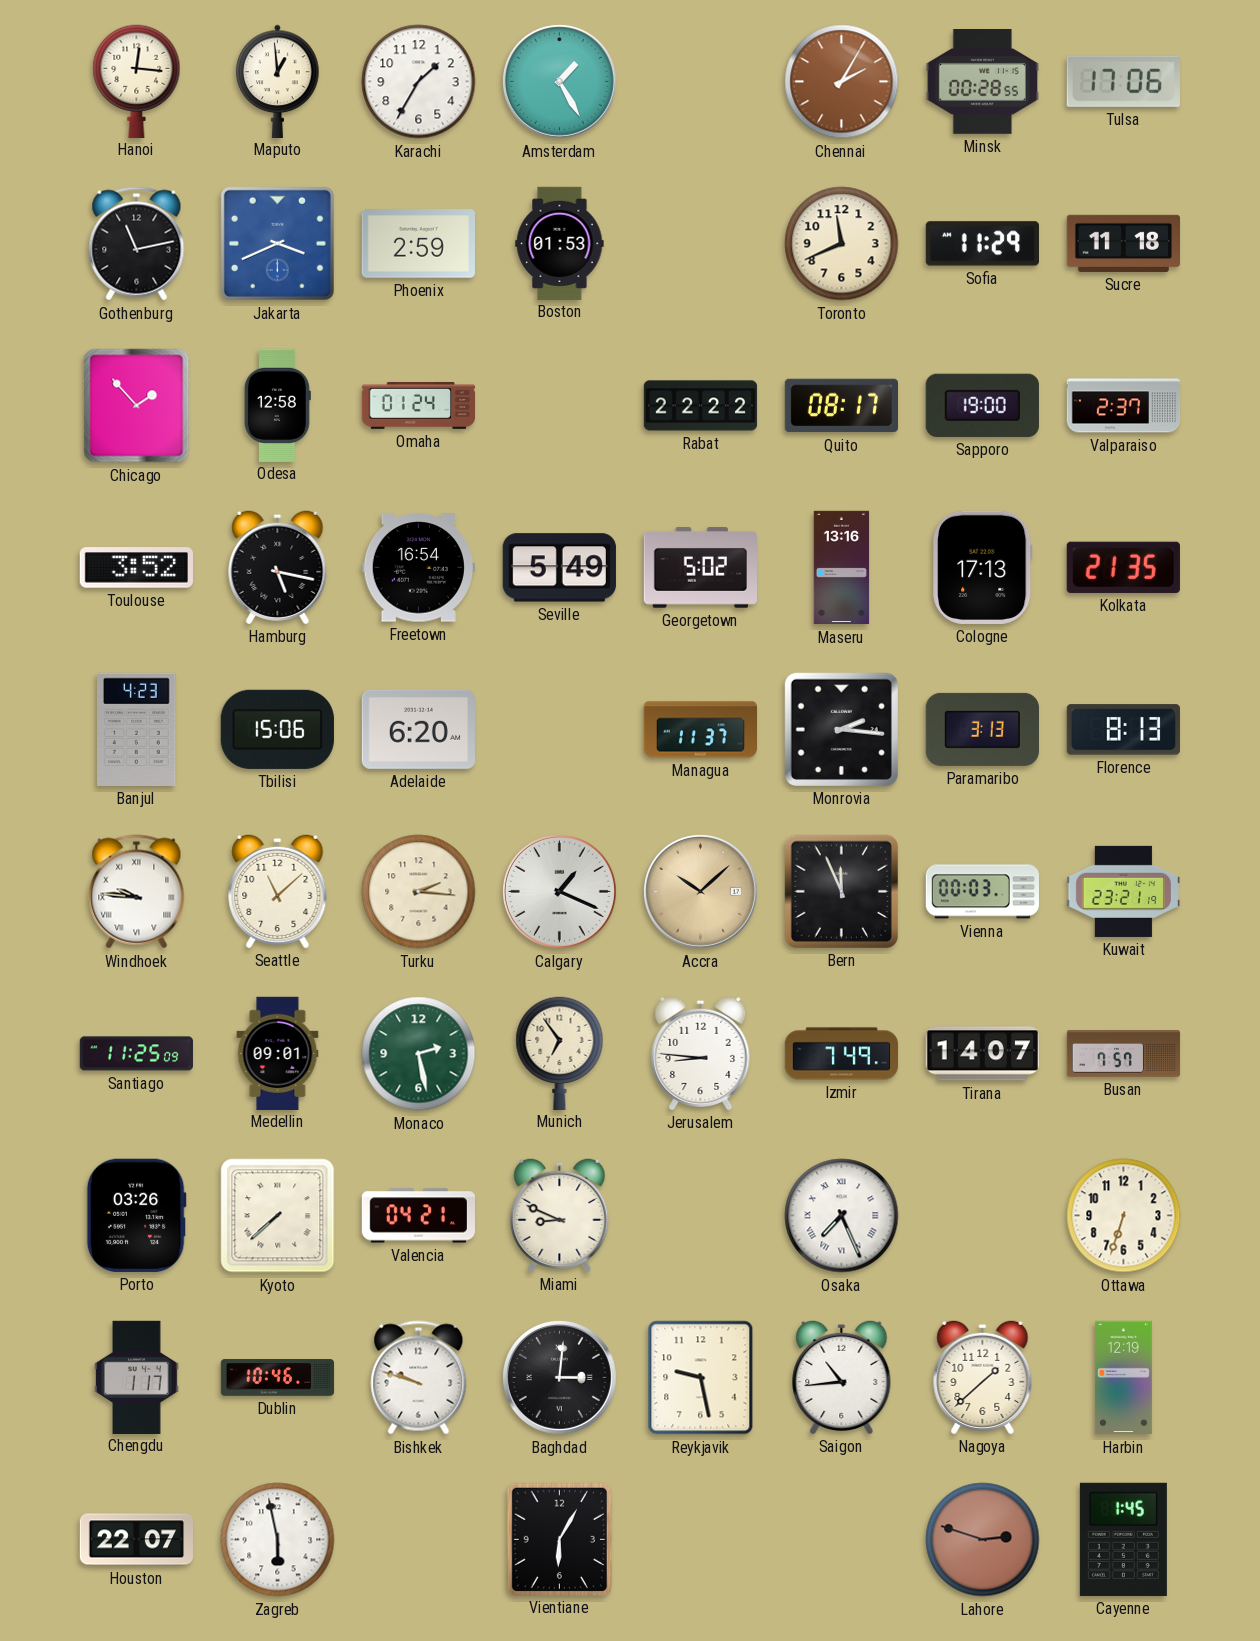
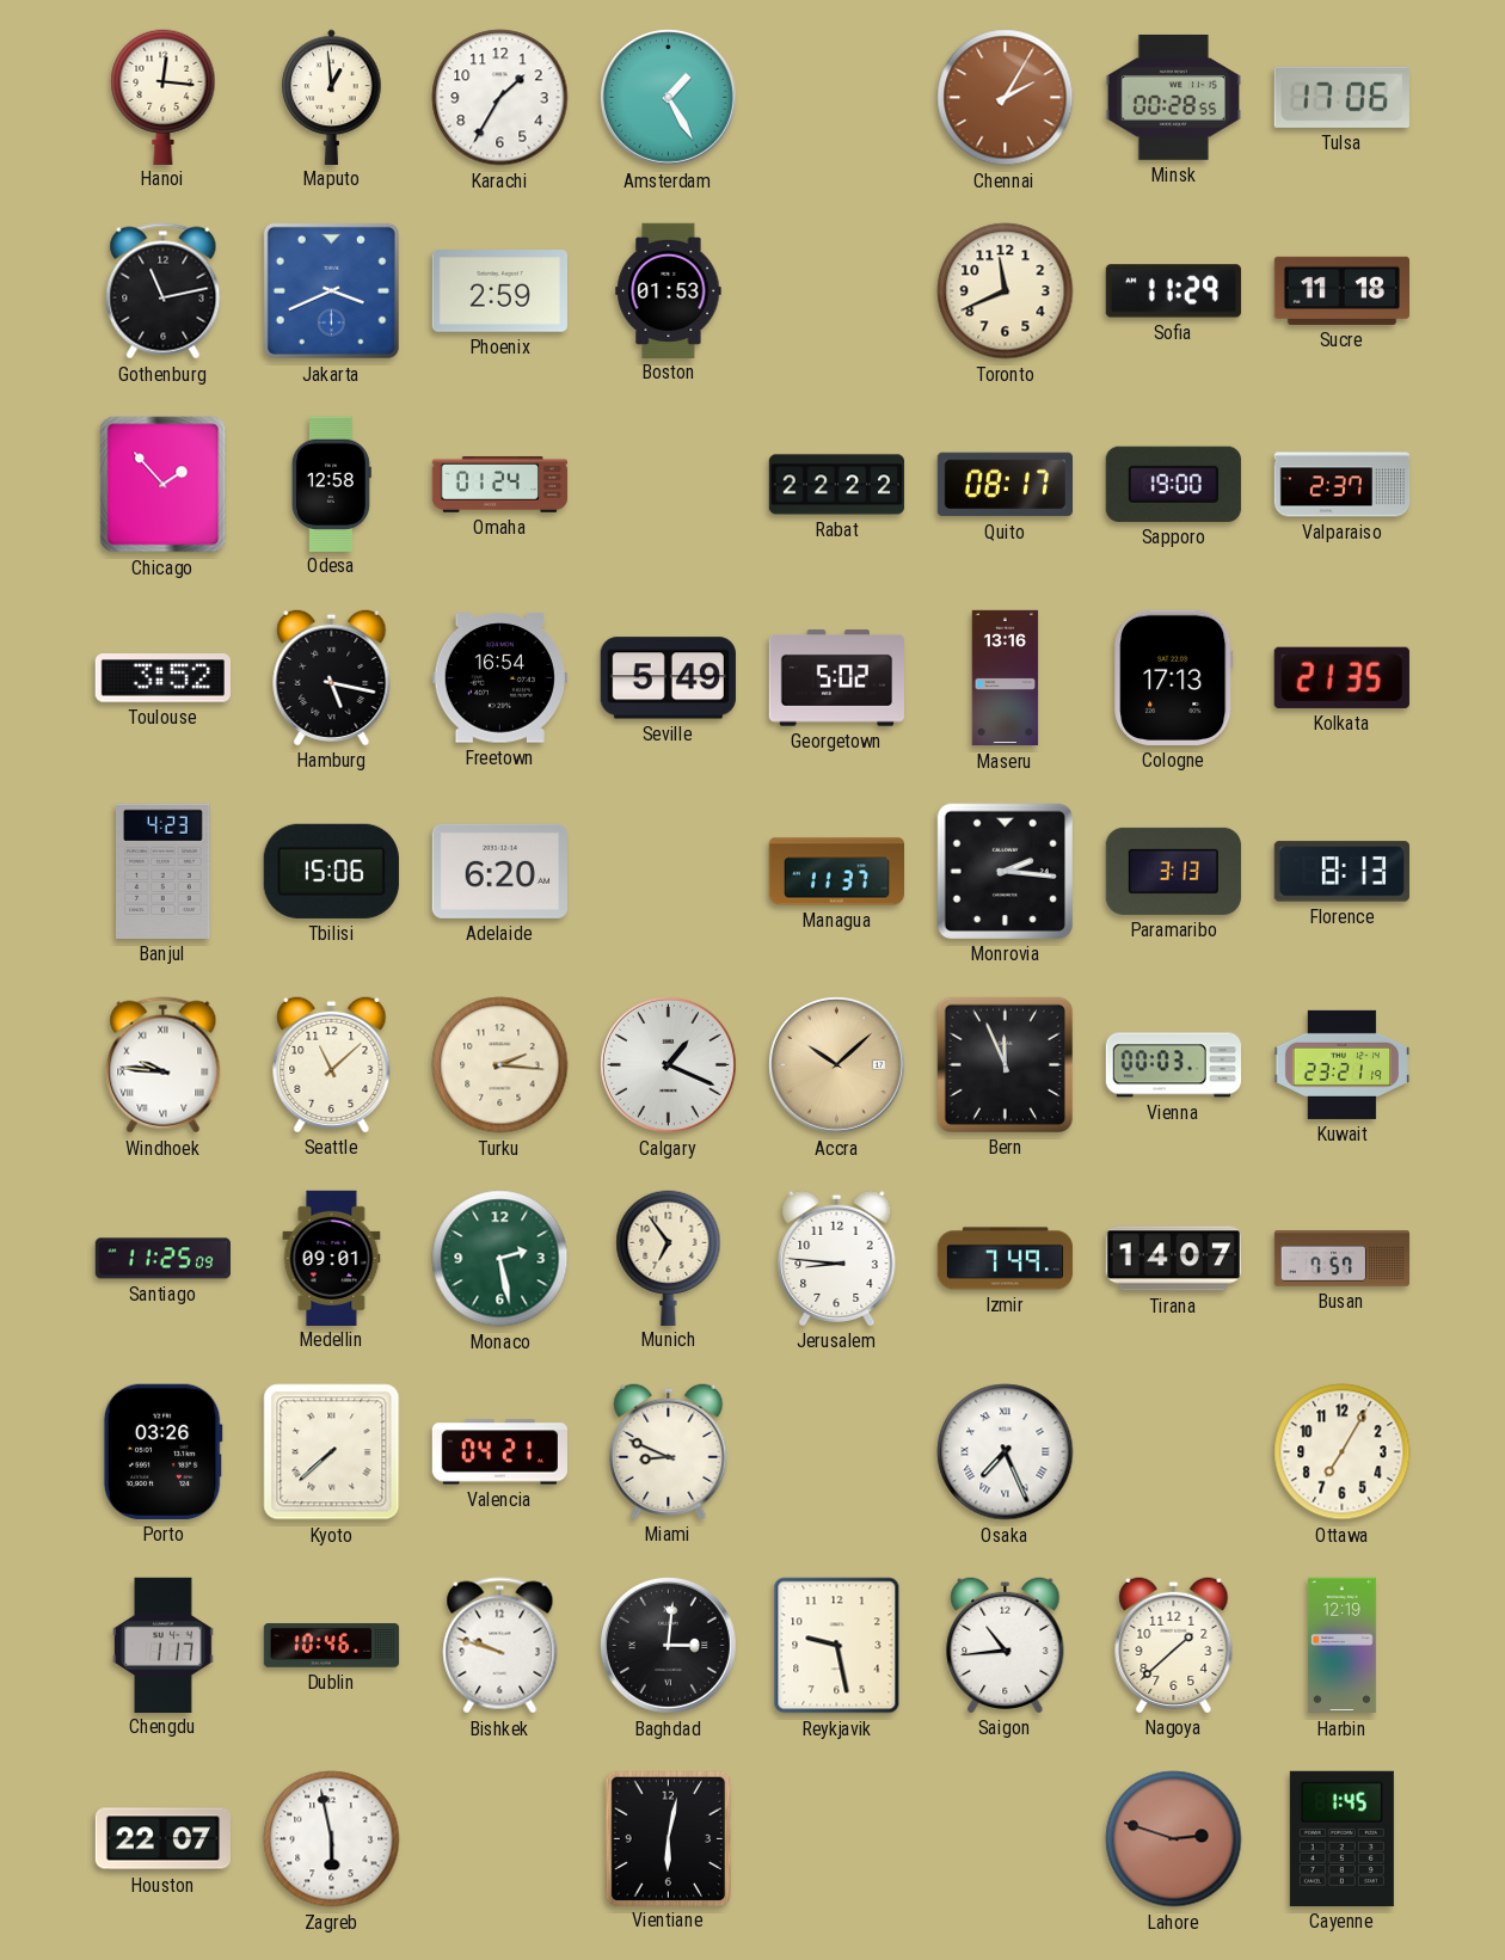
Ottawa: 6:33 -> 7:05
Vientiane: 6:05 -> 6:02
